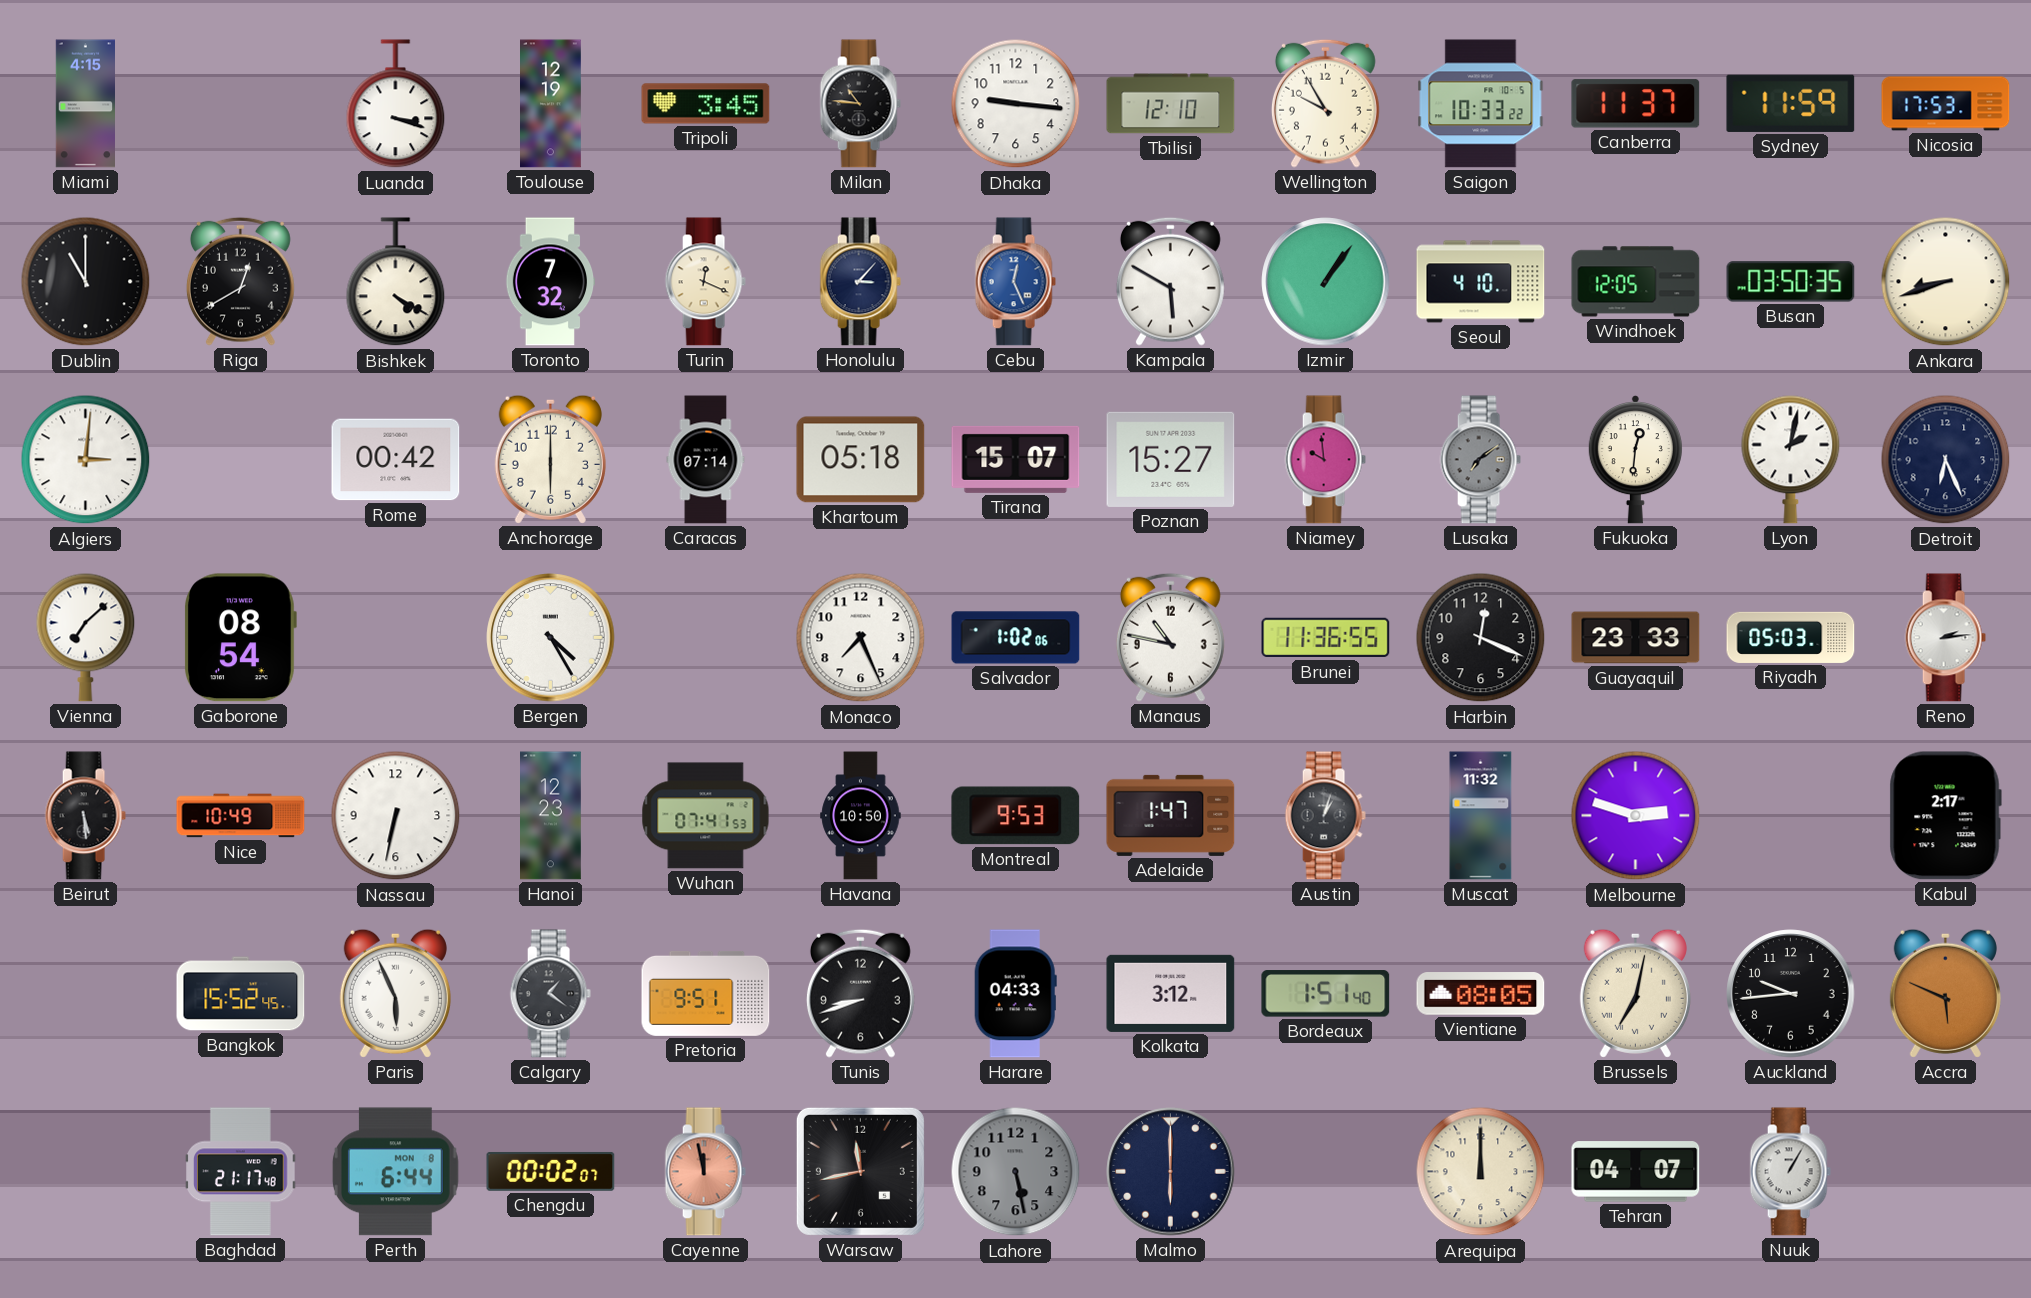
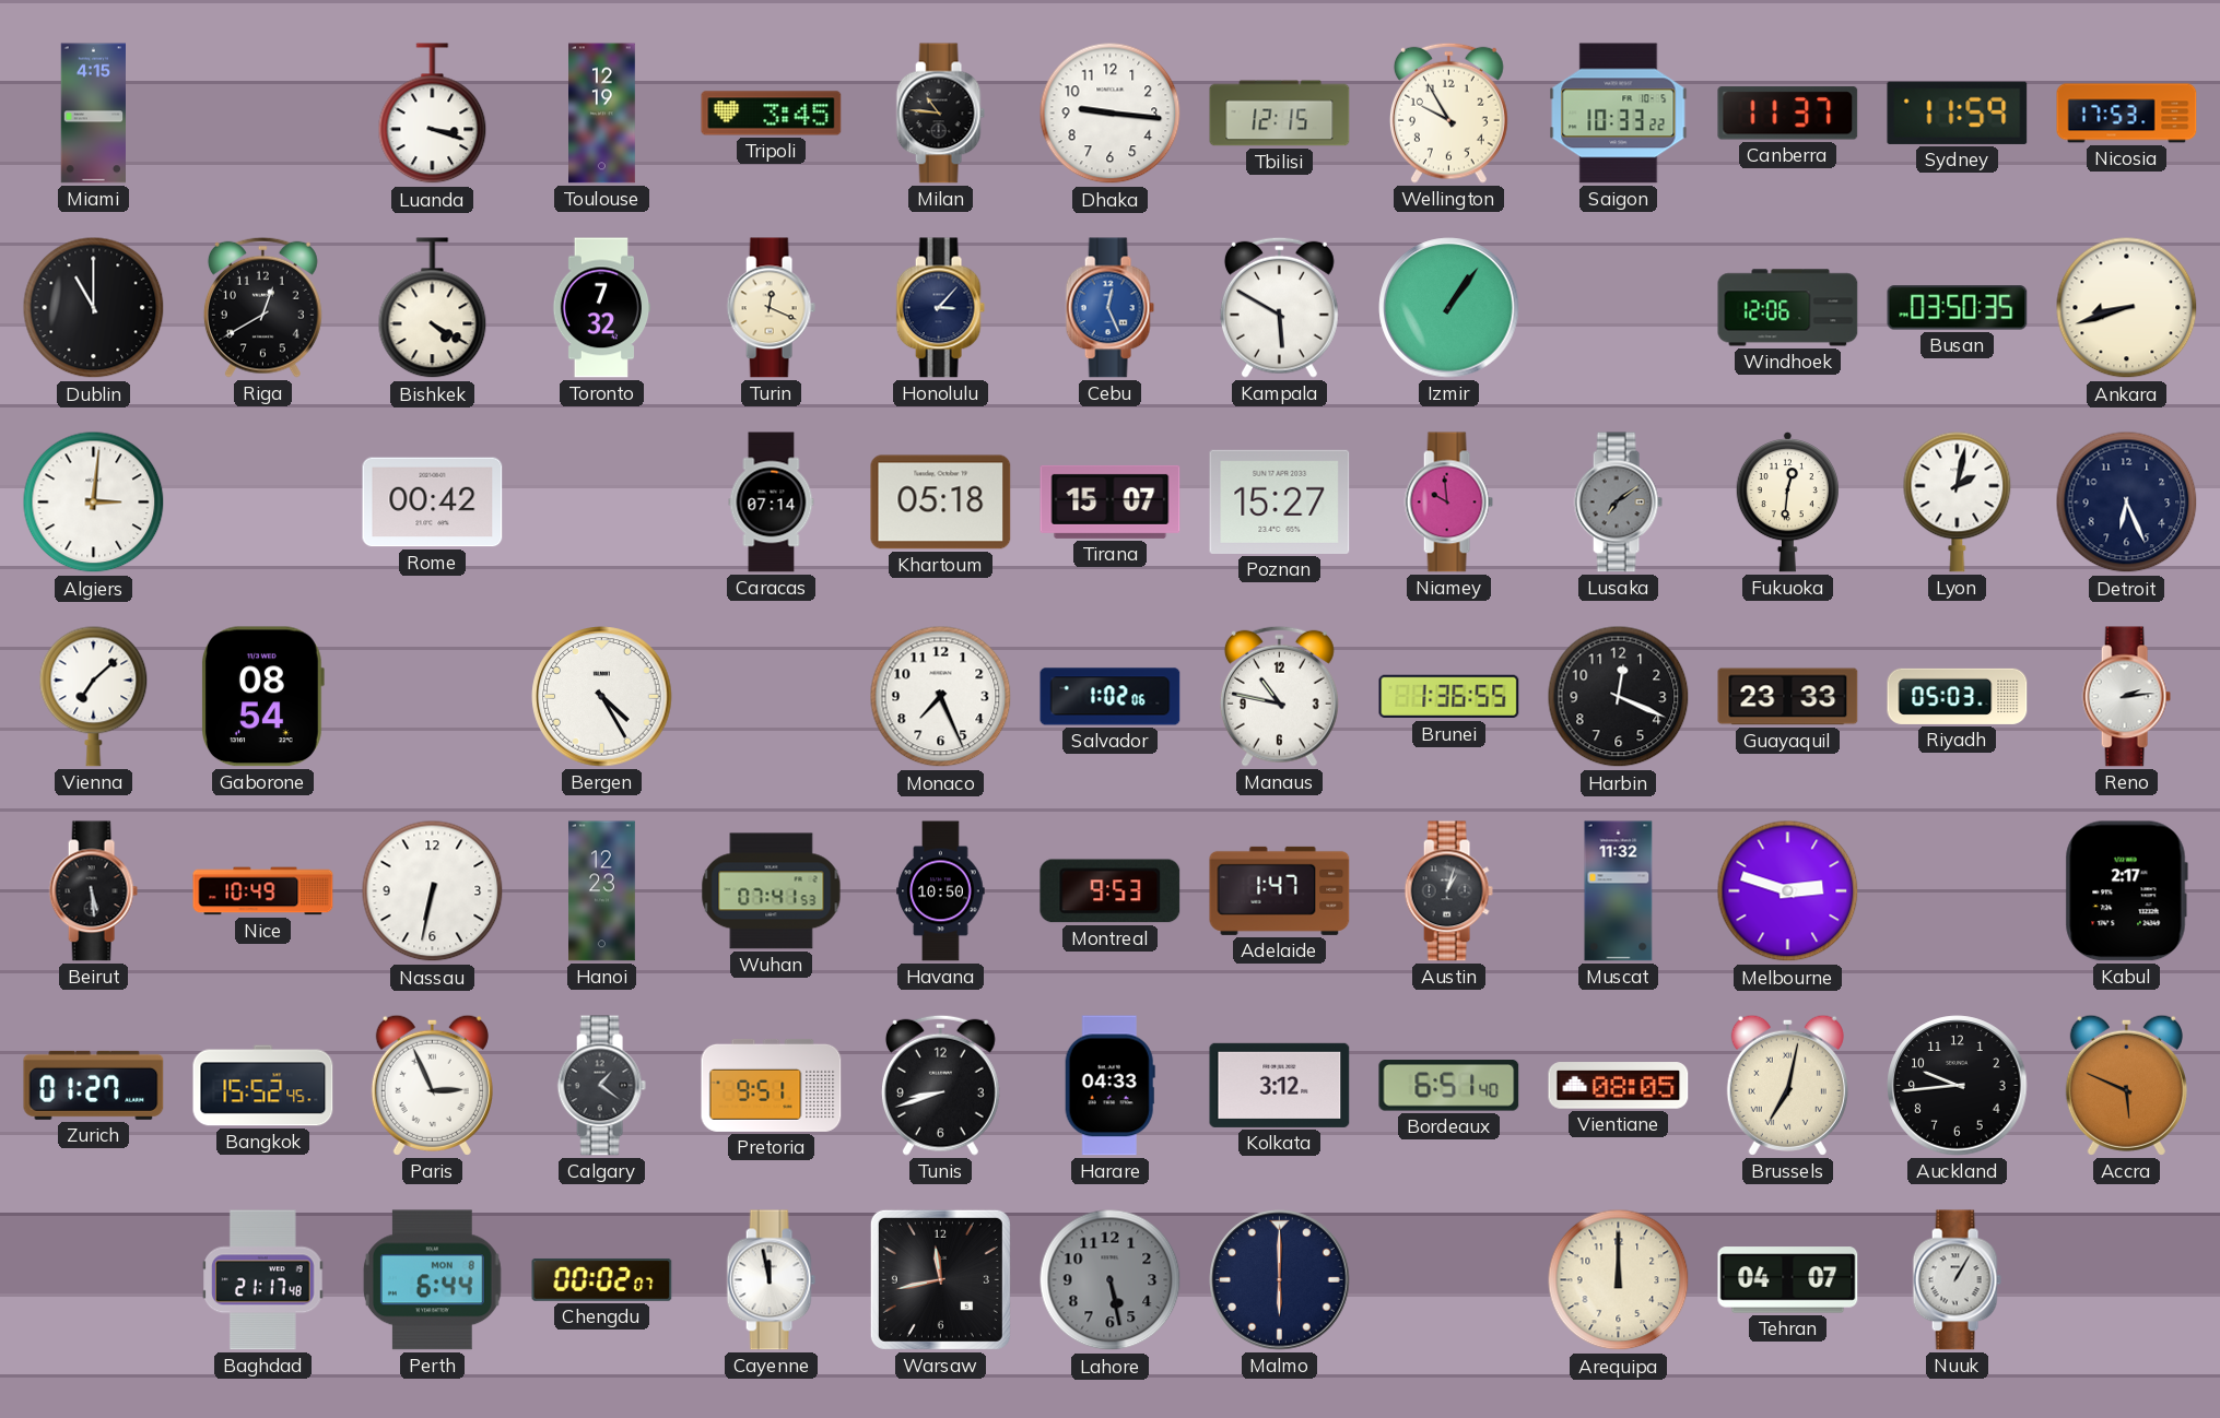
Tbilisi: 12:10 -> 12:15
Seoul: 4:10 -> none
Windhoek: 12:05 -> 12:06
Anchorage: 6:00 -> none
Brunei: 11:36 -> 1:36
Zurich: none -> 01:27
Paris: 5:56 -> 2:56
Bordeaux: 1:51 -> 6:51
Cayenne dial: salmon -> white
